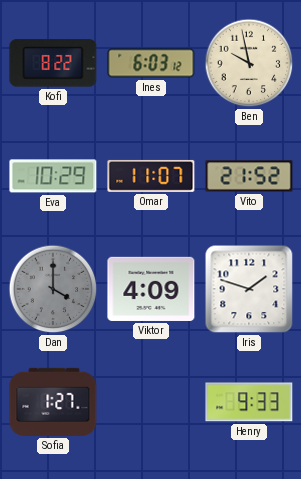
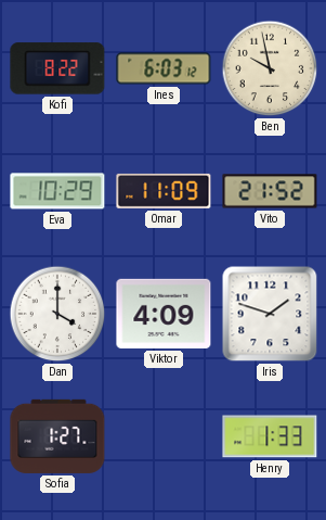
Omar: 11:07 -> 11:09
Dan dial: grey -> white
Henry: 9:33 -> 1:33
